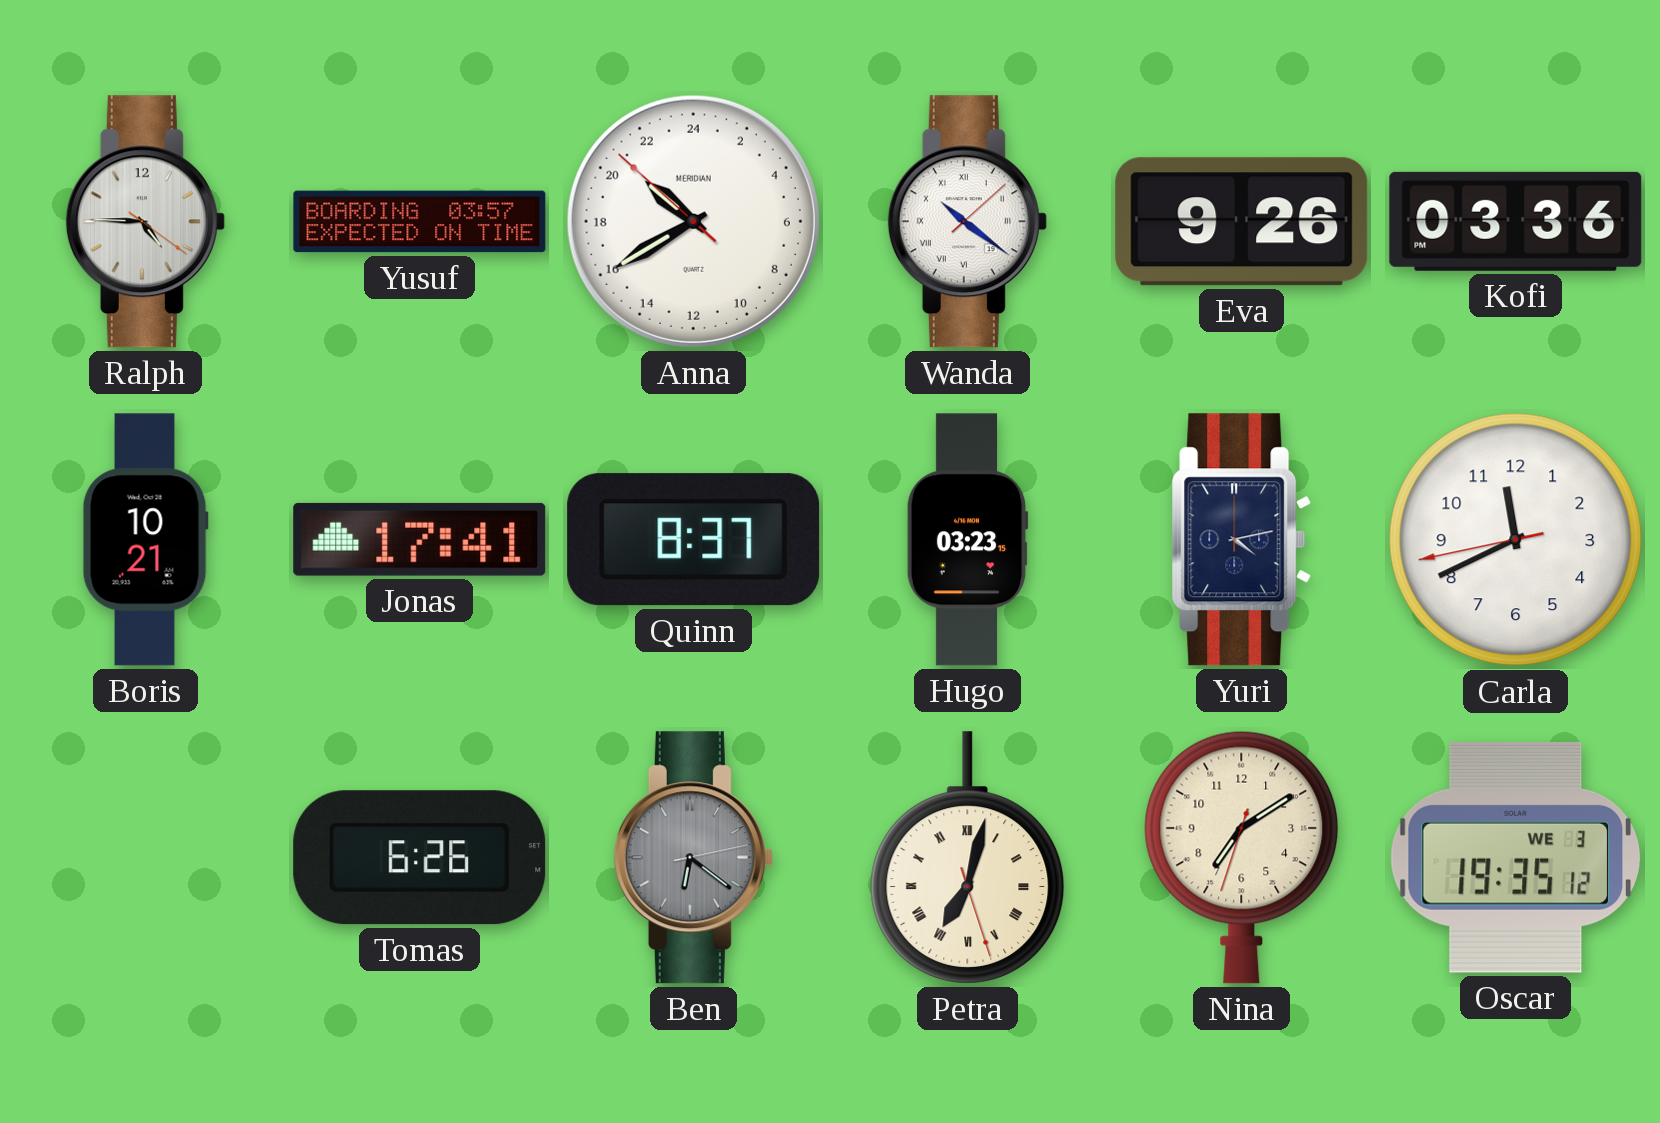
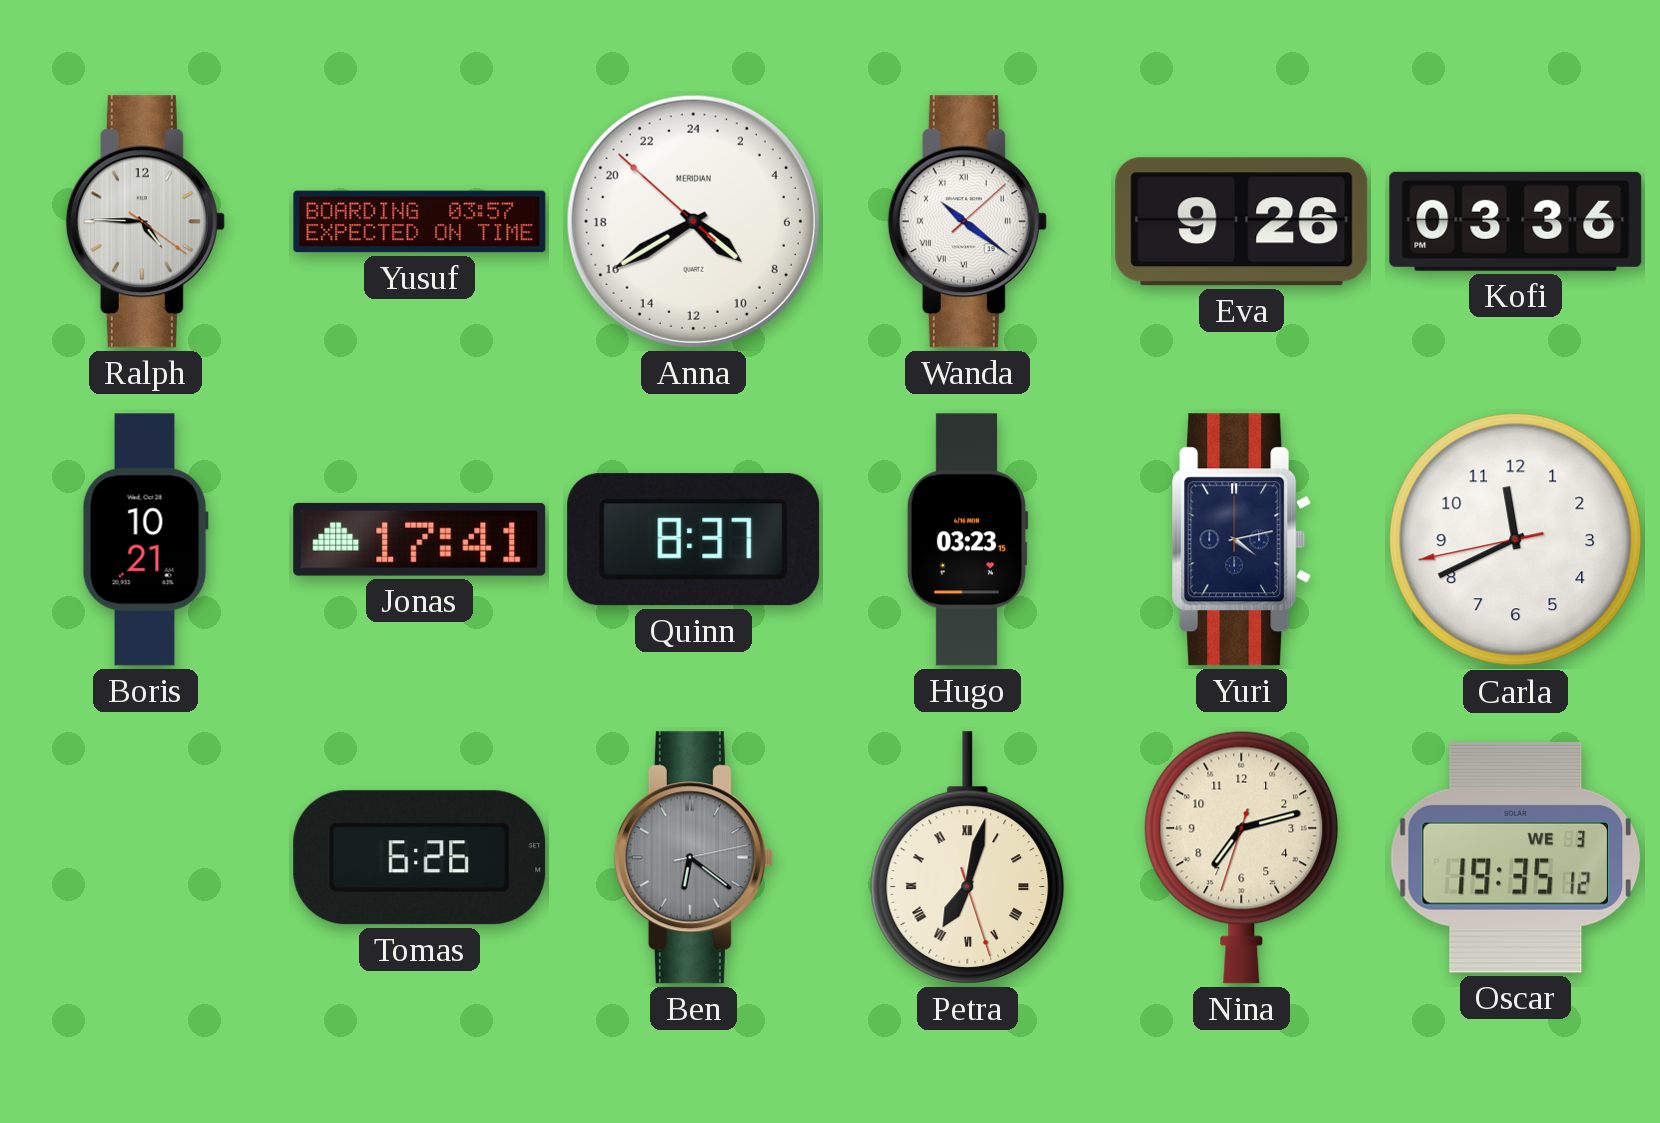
Anna: 20:39 -> 8:39
Nina: 7:09 -> 7:12
